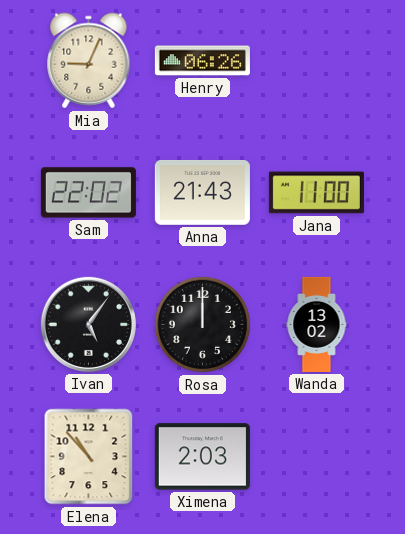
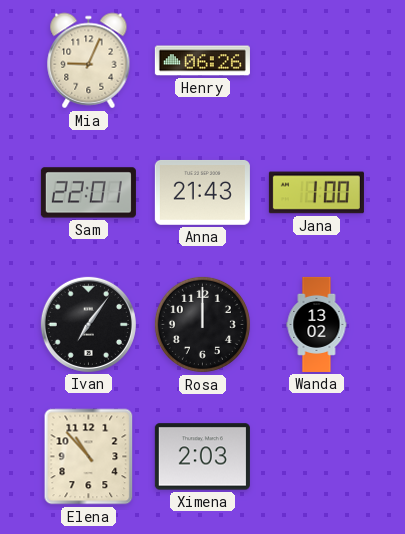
Sam: 22:02 -> 22:01
Jana: 11:00 -> 1:00
Ivan: 5:06 -> 7:06
